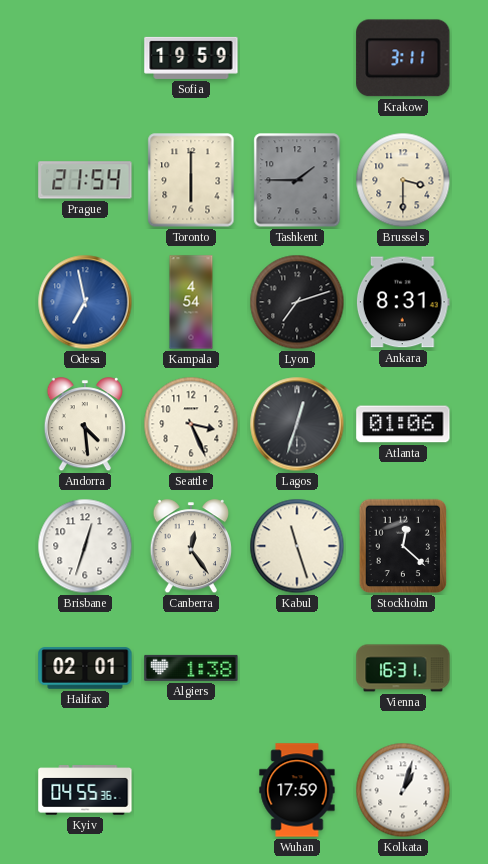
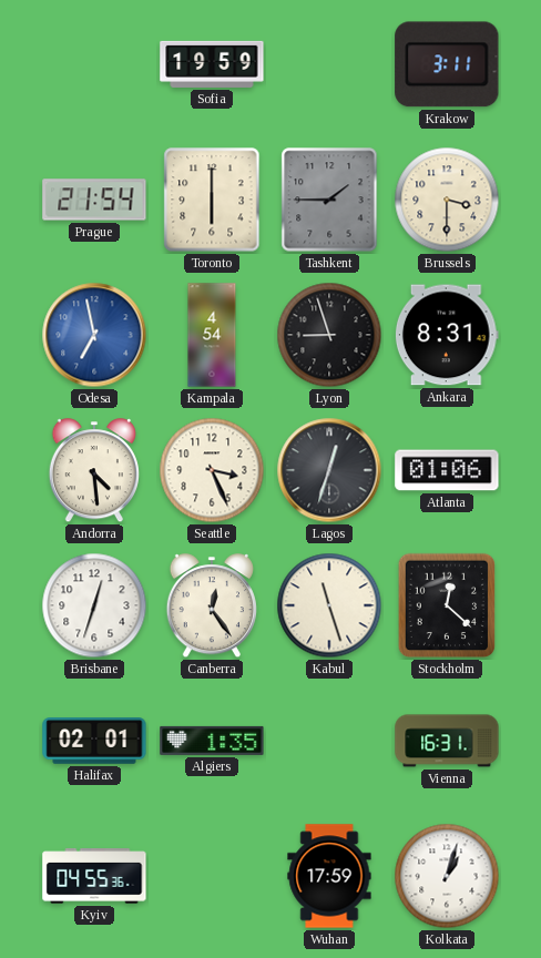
Lyon: 7:12 -> 8:57
Algiers: 1:38 -> 1:35
